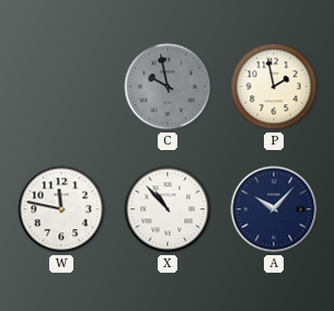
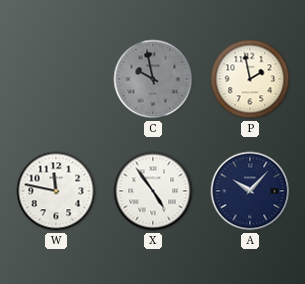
X: 10:53 -> 4:54
